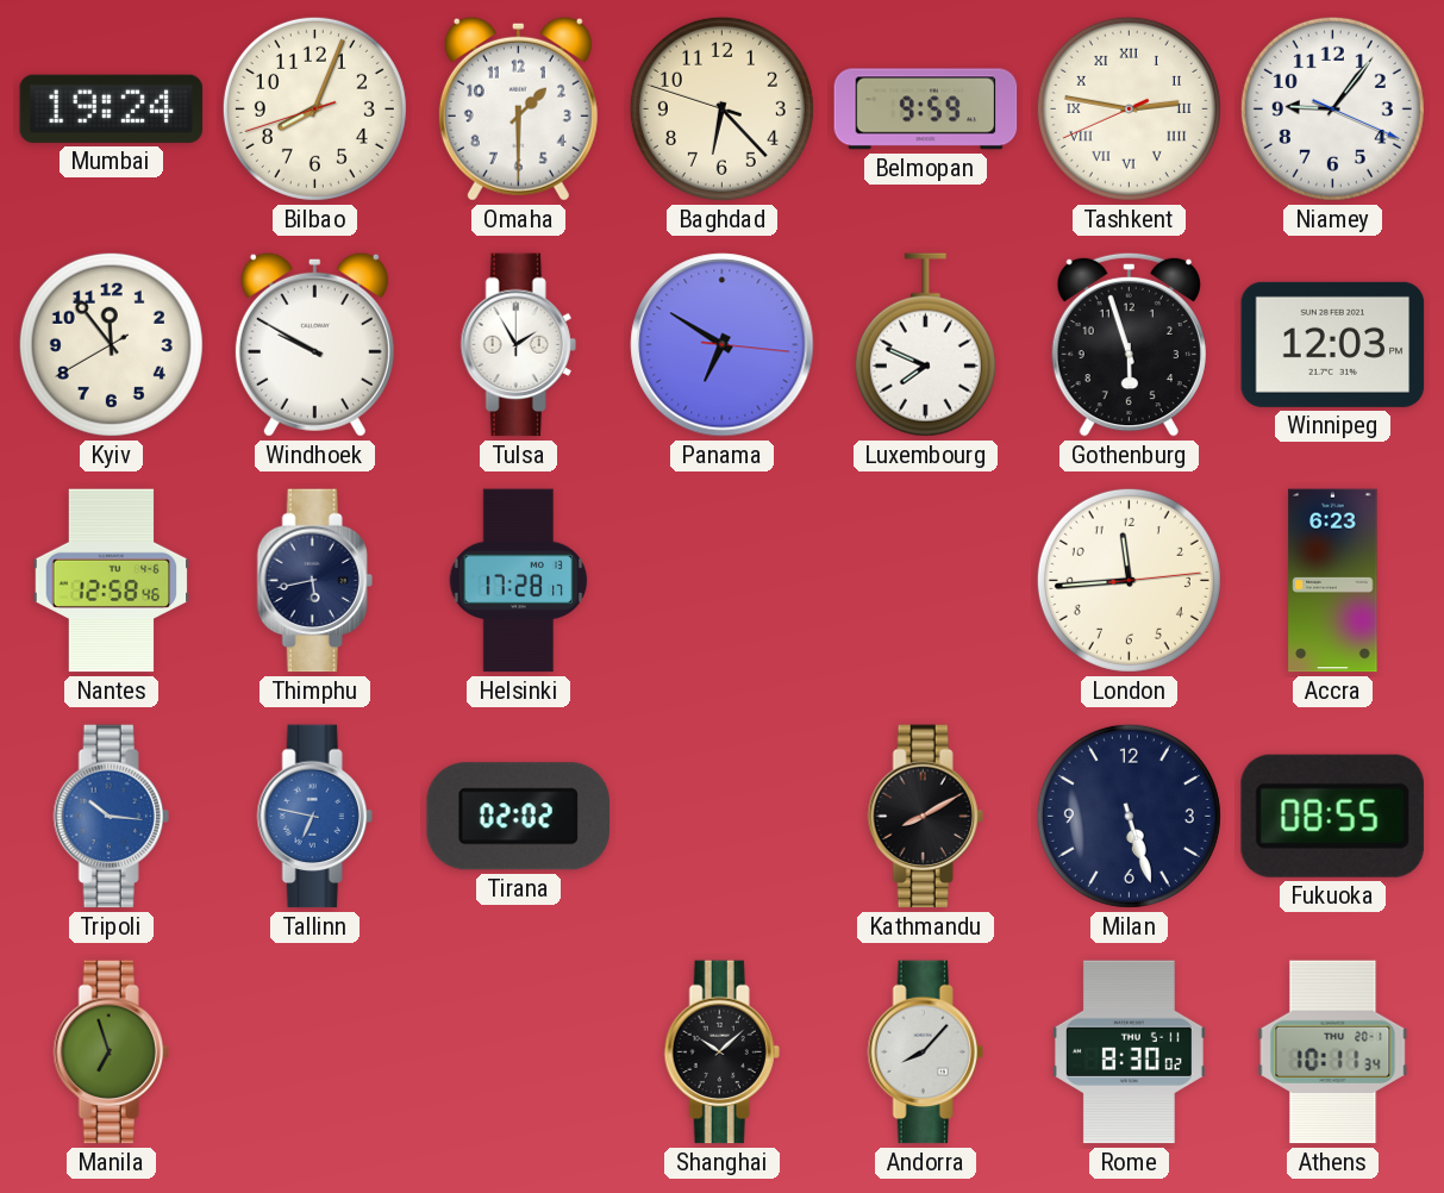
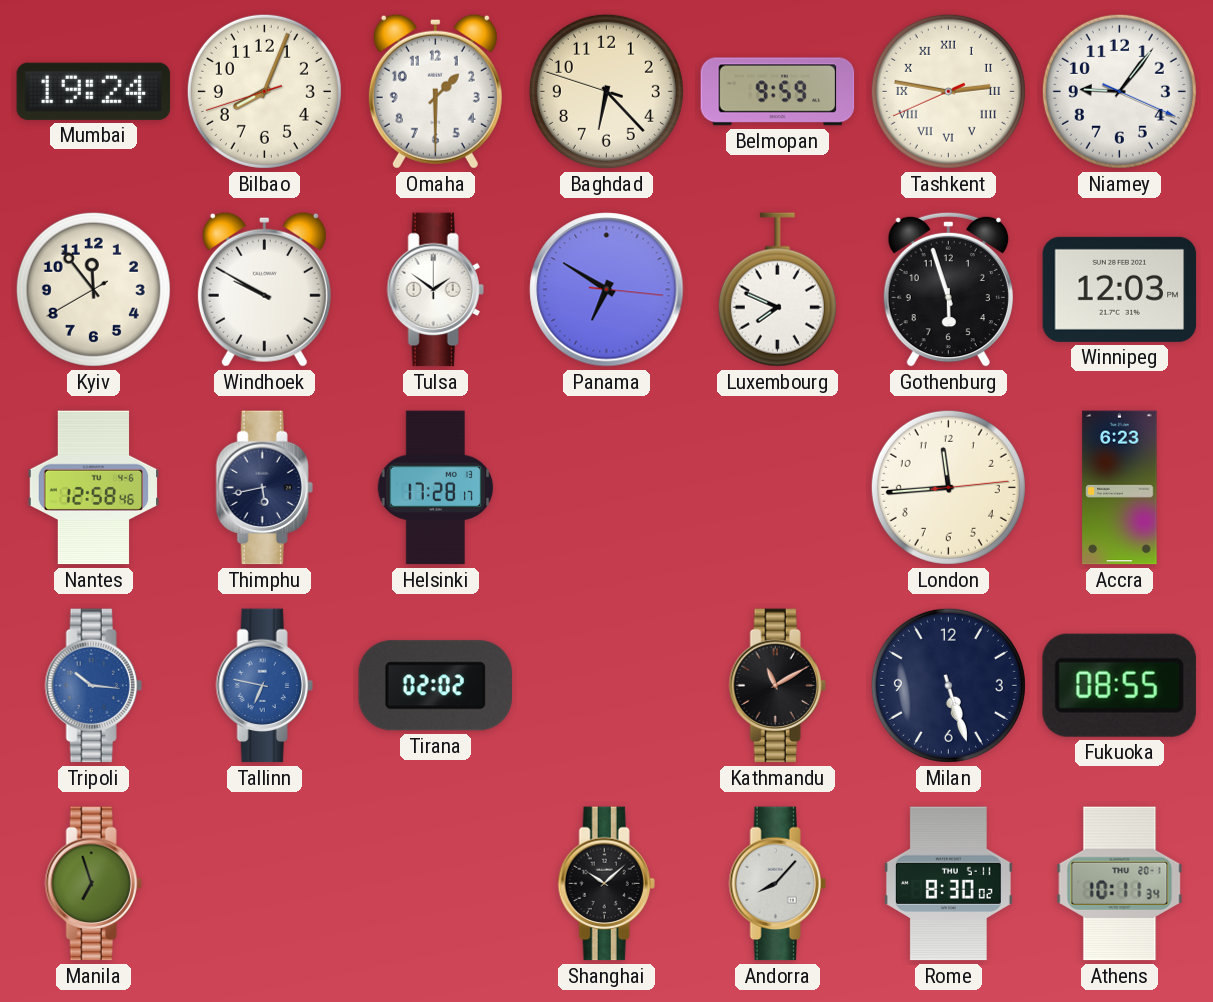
Tulsa: 1:55 -> 1:51
Kathmandu: 8:10 -> 11:10
